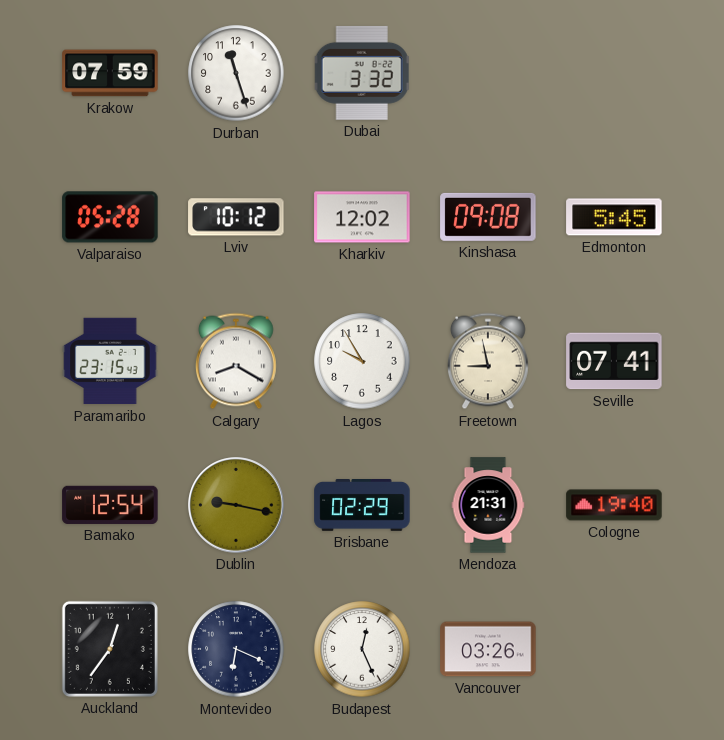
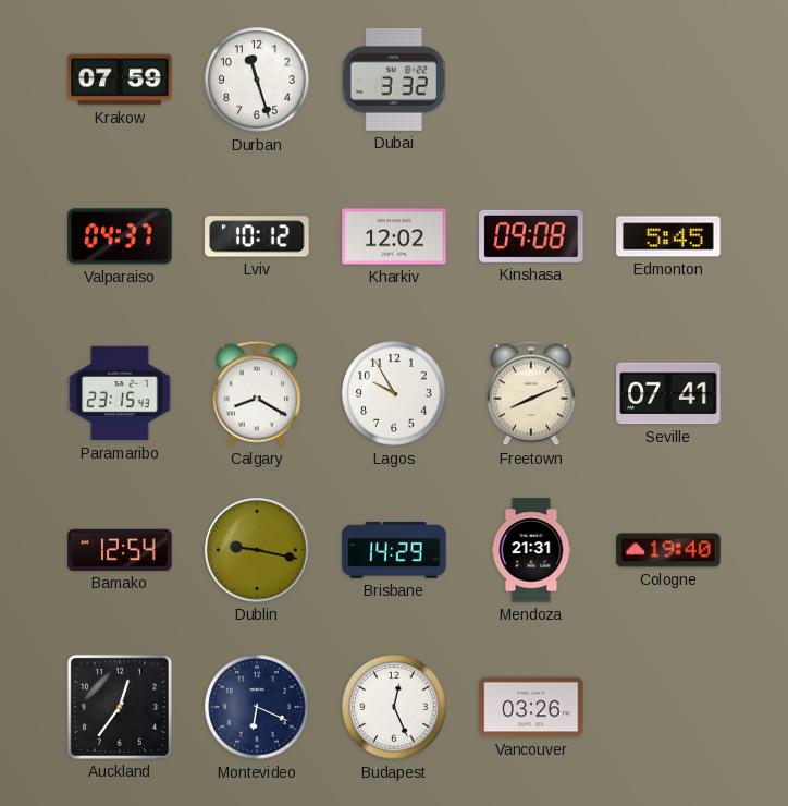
Valparaiso: 05:28 -> 04:37
Freetown: 8:58 -> 8:11
Brisbane: 02:29 -> 14:29
